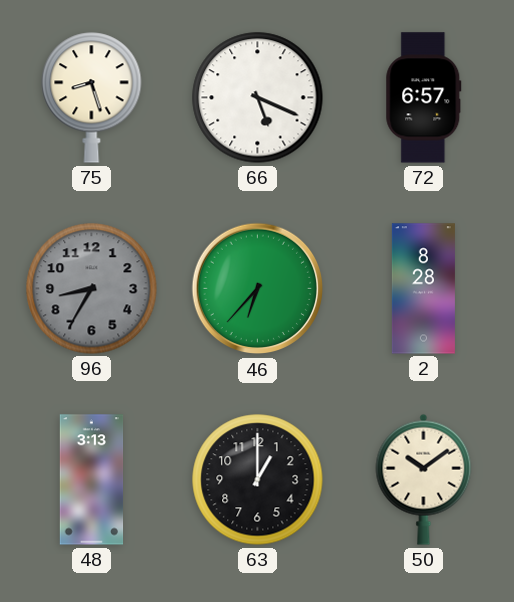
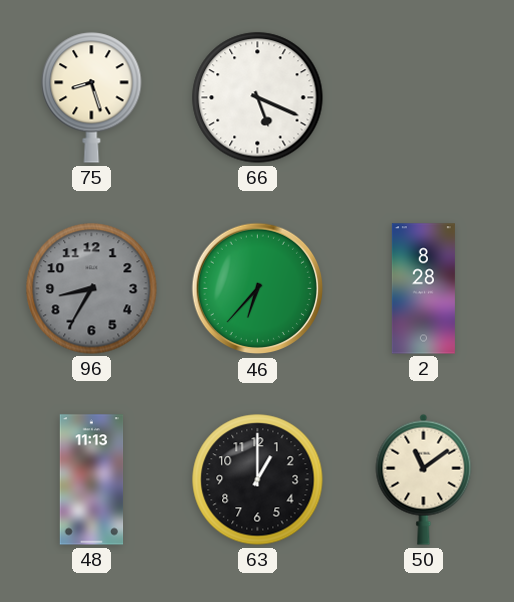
72: 6:57 -> none
48: 3:13 -> 11:13
50: 10:09 -> 11:09
